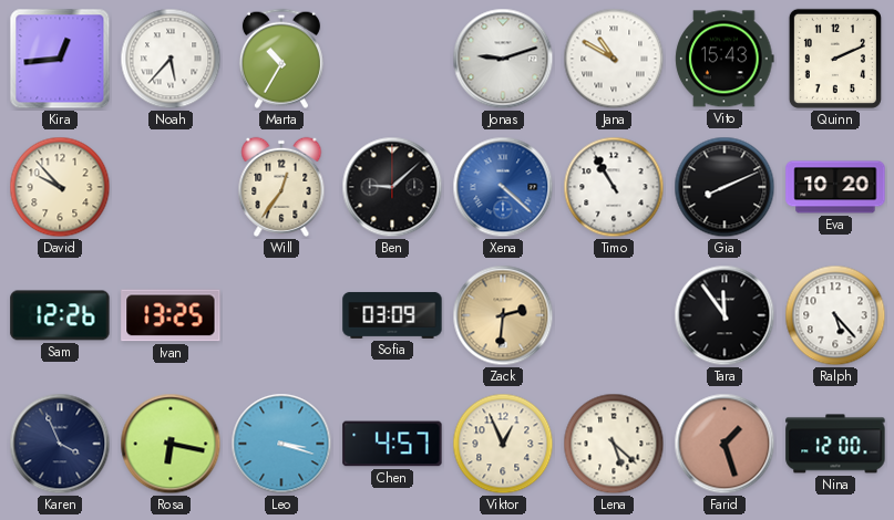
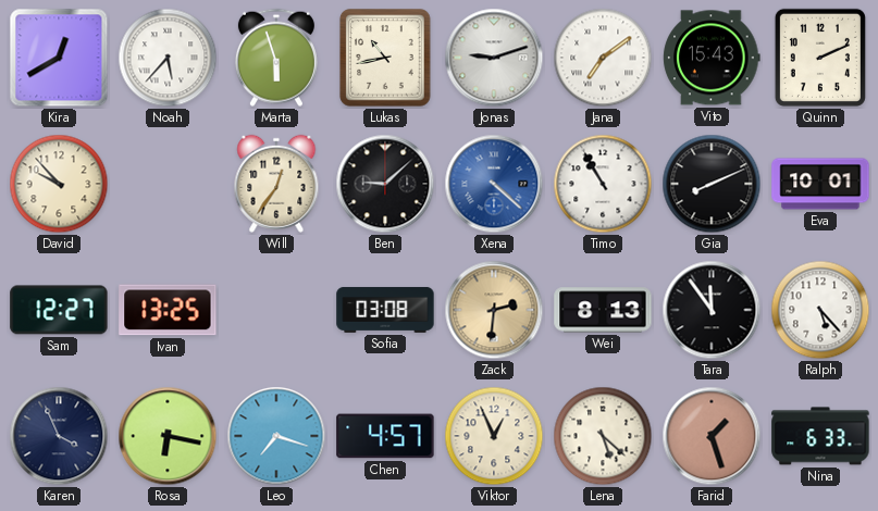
Kira: 12:44 -> 12:40
Marta: 10:35 -> 5:57
Lukas: none -> 10:43
Jana: 10:50 -> 7:09
Eva: 10:20 -> 10:01
Sam: 12:26 -> 12:27
Sofia: 03:09 -> 03:08
Wei: none -> 8:13
Leo: 3:18 -> 7:18
Nina: 12:00 -> 6:33
